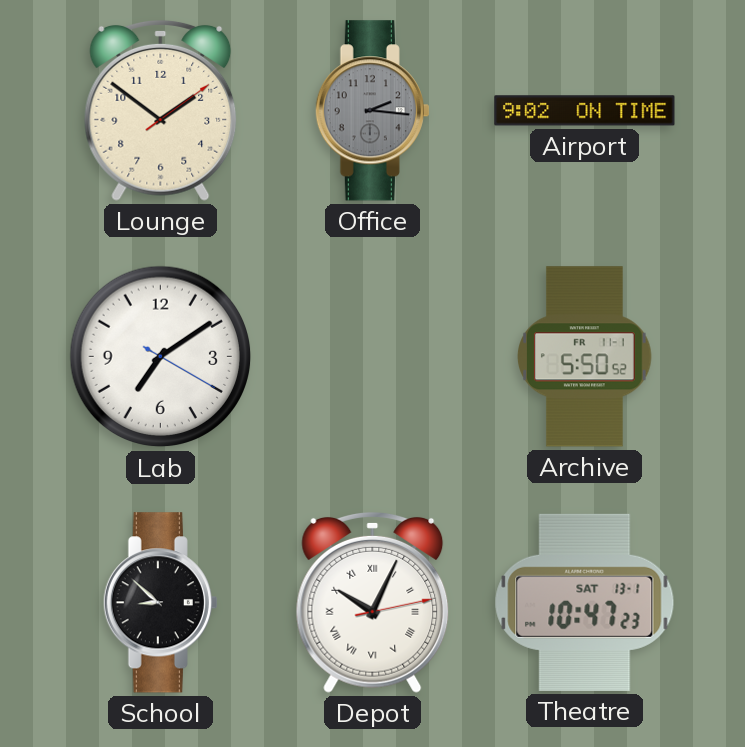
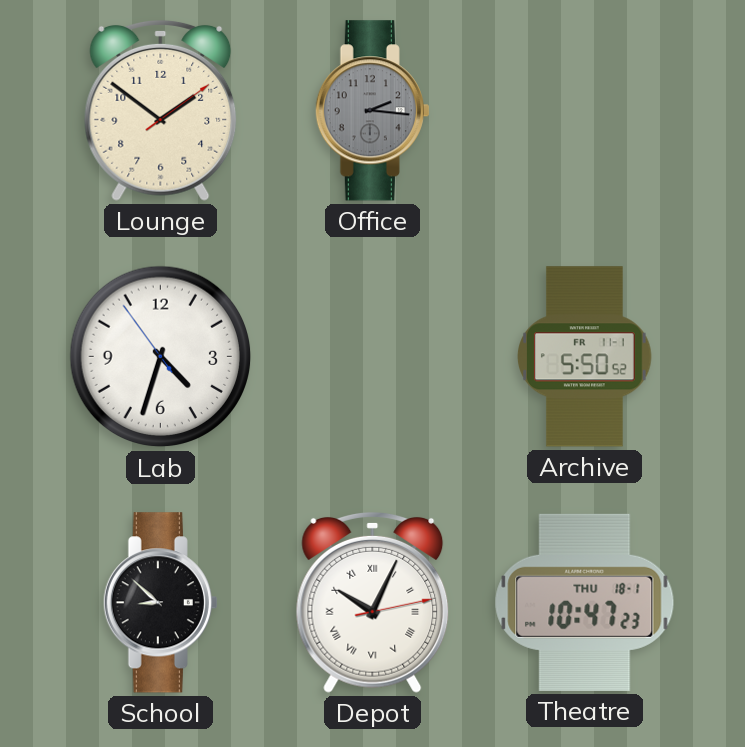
Airport: 9:02 -> none
Lab: 7:09 -> 4:32
Theatre date: SAT 13-1 -> THU 18-1
